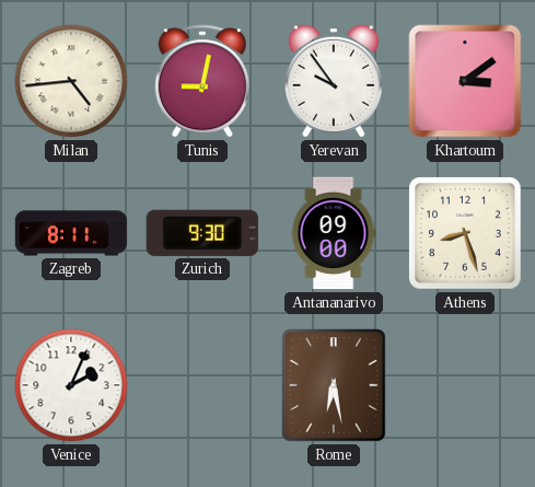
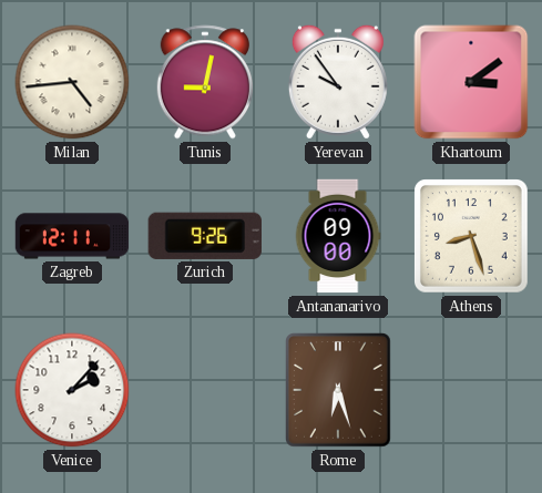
Zagreb: 8:11 -> 12:11
Zurich: 9:30 -> 9:26
Venice: 2:04 -> 2:07
Rome: 6:28 -> 6:27
